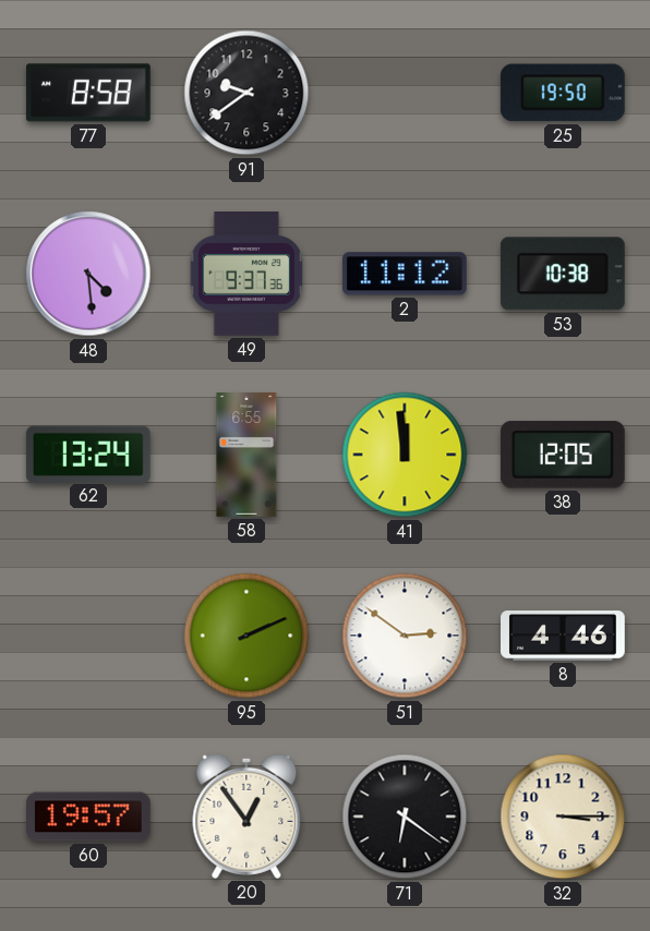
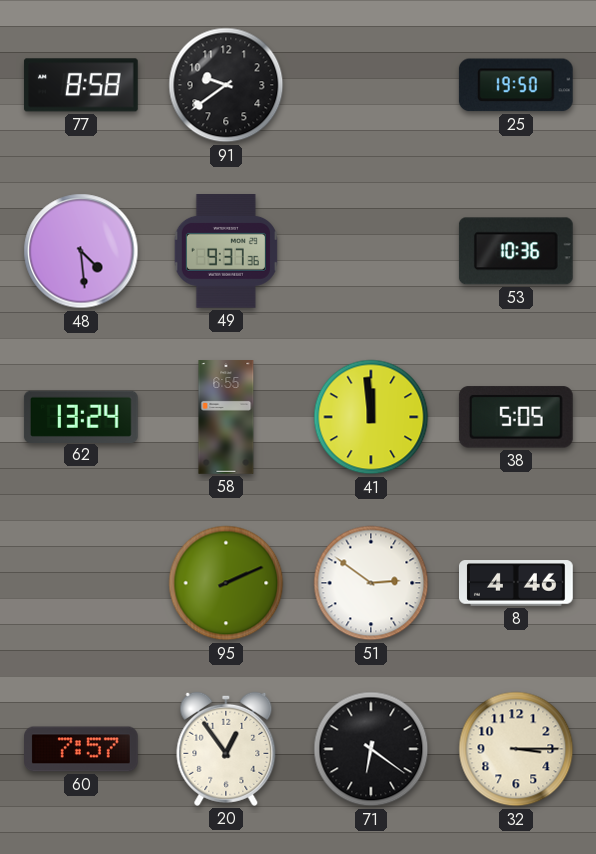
2: 11:12 -> none
53: 10:38 -> 10:36
38: 12:05 -> 5:05
60: 19:57 -> 7:57
